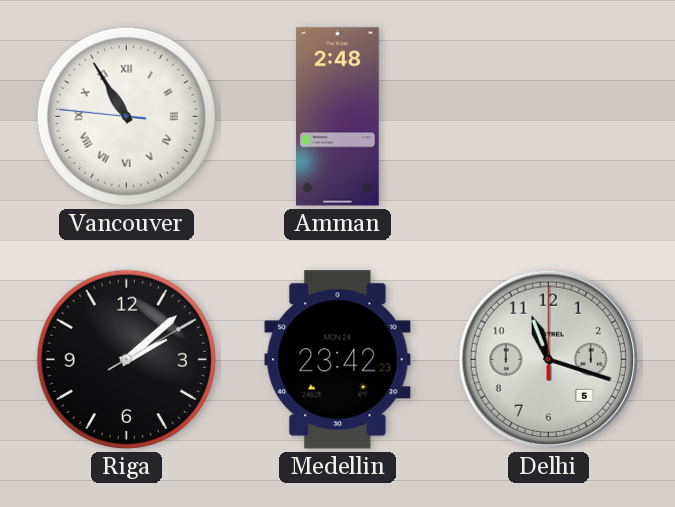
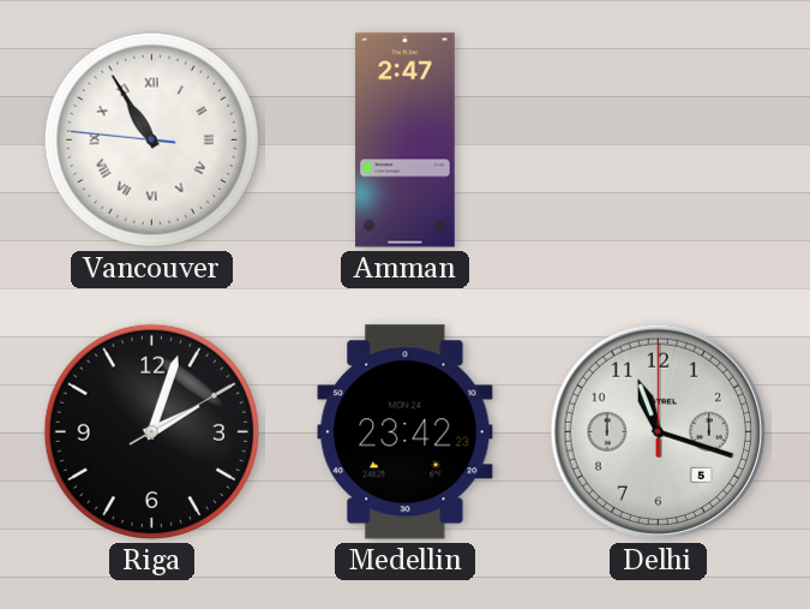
Amman: 2:48 -> 2:47
Riga: 2:08 -> 2:03
